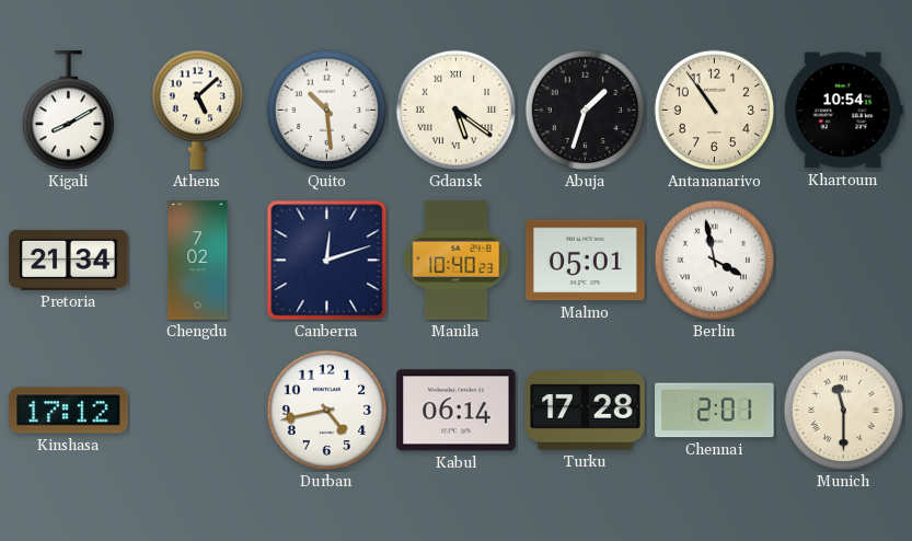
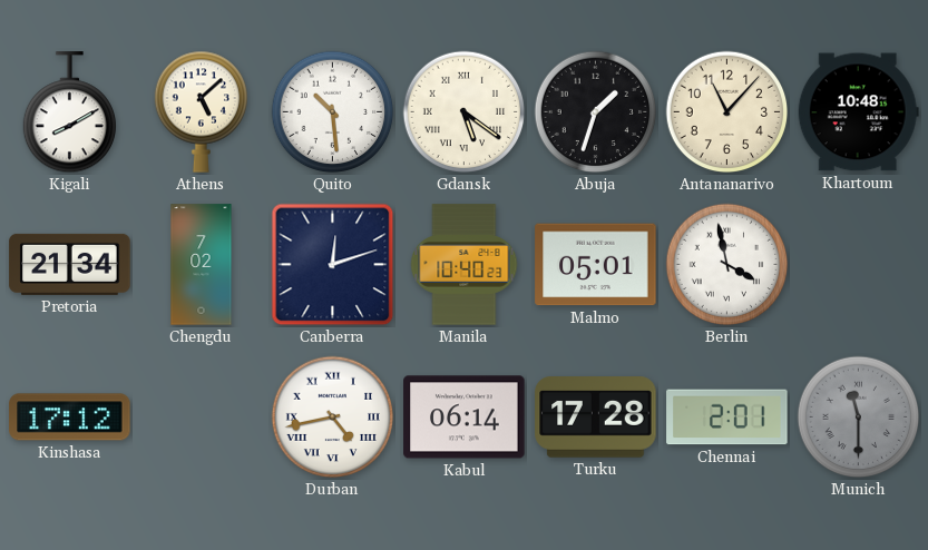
Antananarivo: 10:54 -> 11:07
Khartoum: 10:54 -> 10:48
Durban numerals: Arabic -> Roman
Munich dial: cream -> grey
